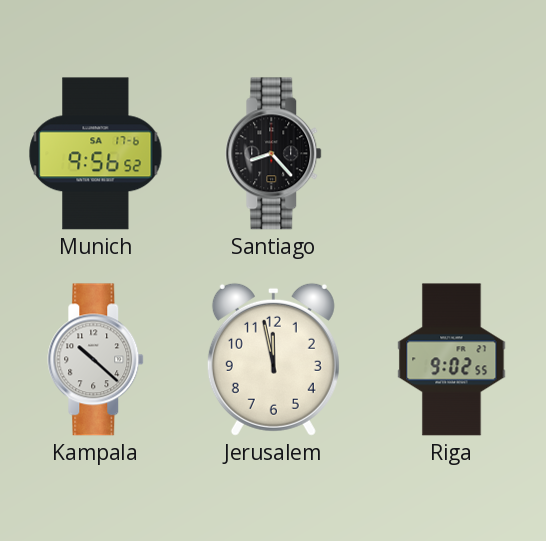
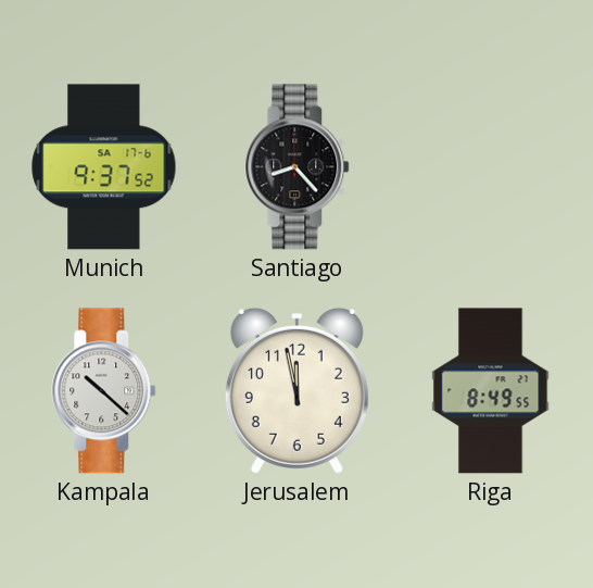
Munich: 9:56 -> 9:37
Riga: 9:02 -> 8:49
